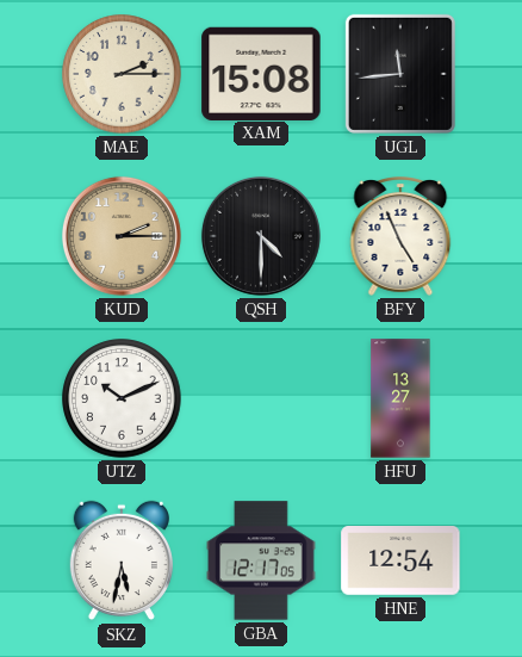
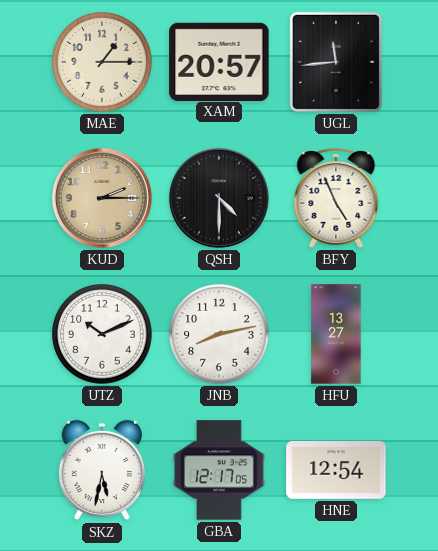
MAE: 2:15 -> 1:15
XAM: 15:08 -> 20:57
JNB: none -> 8:13
